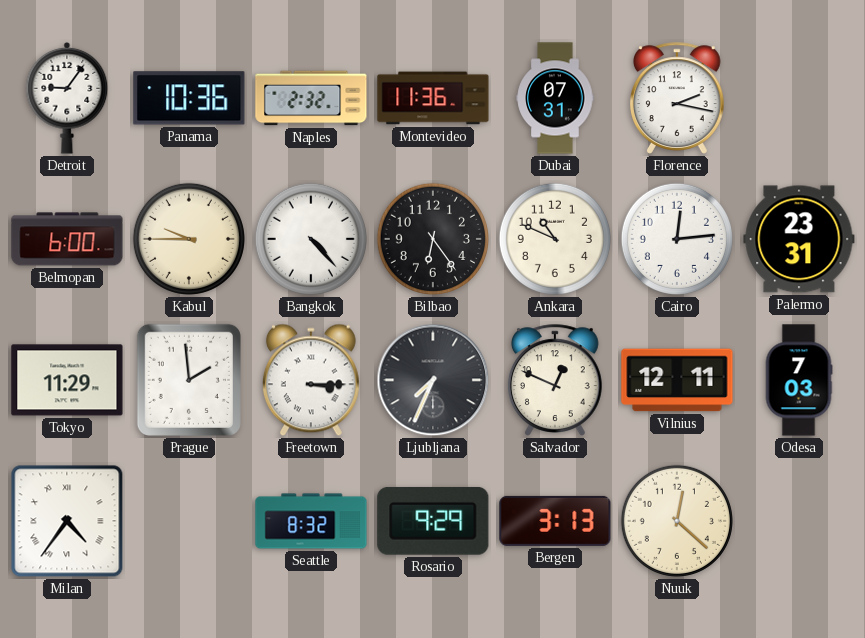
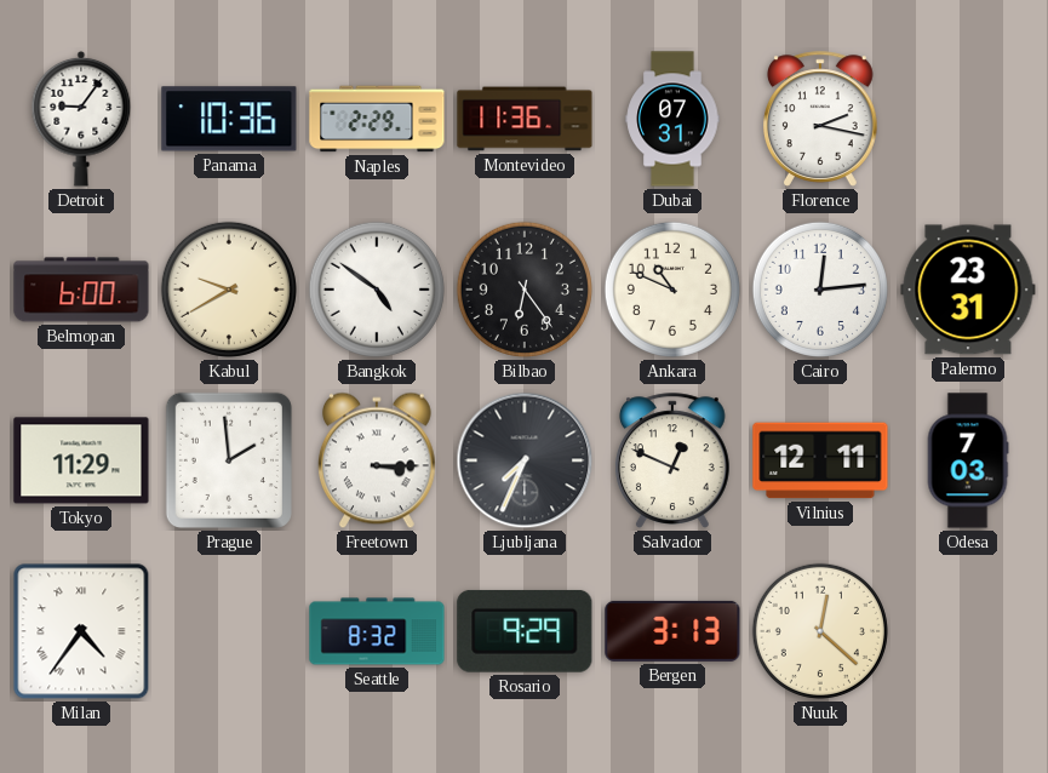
Naples: 2:32 -> 2:29
Kabul: 9:45 -> 9:40
Bangkok: 4:23 -> 4:51
